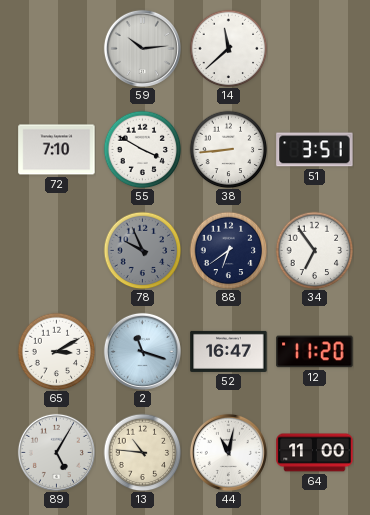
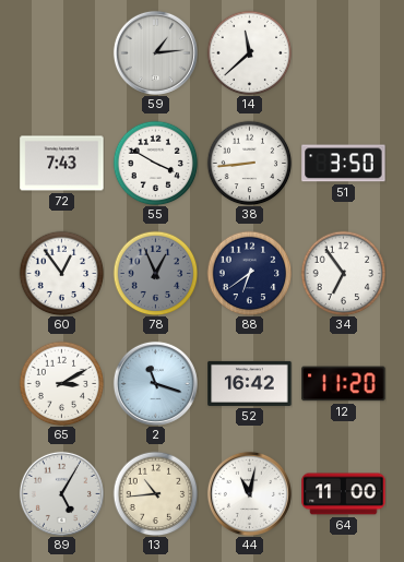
59: 10:14 -> 1:14
72: 7:10 -> 7:43
51: 3:51 -> 3:50
60: none -> 12:54
78: 9:56 -> 12:56
52: 16:47 -> 16:42
13: 10:46 -> 10:44
